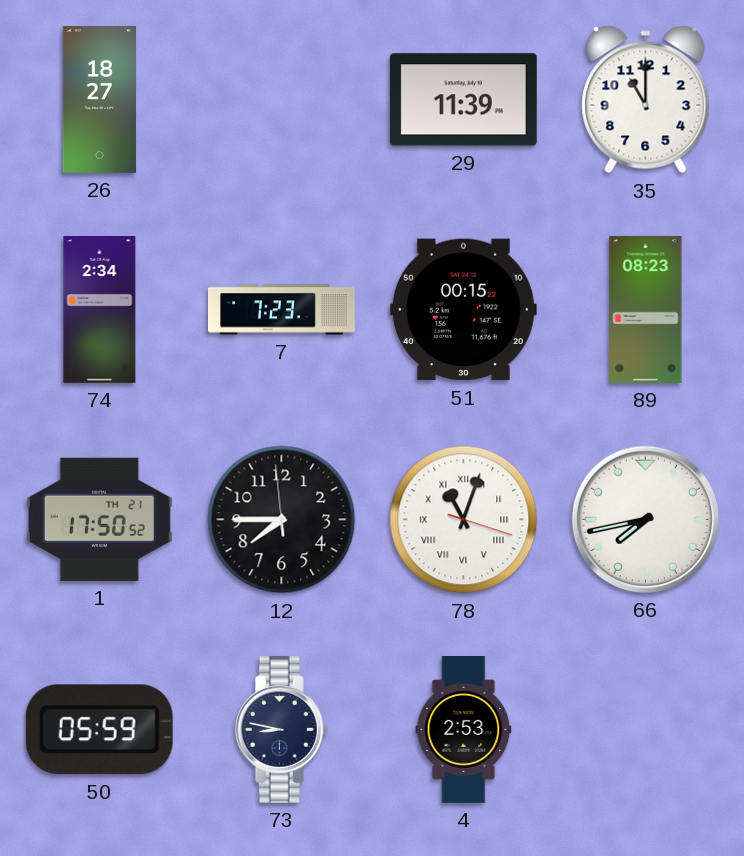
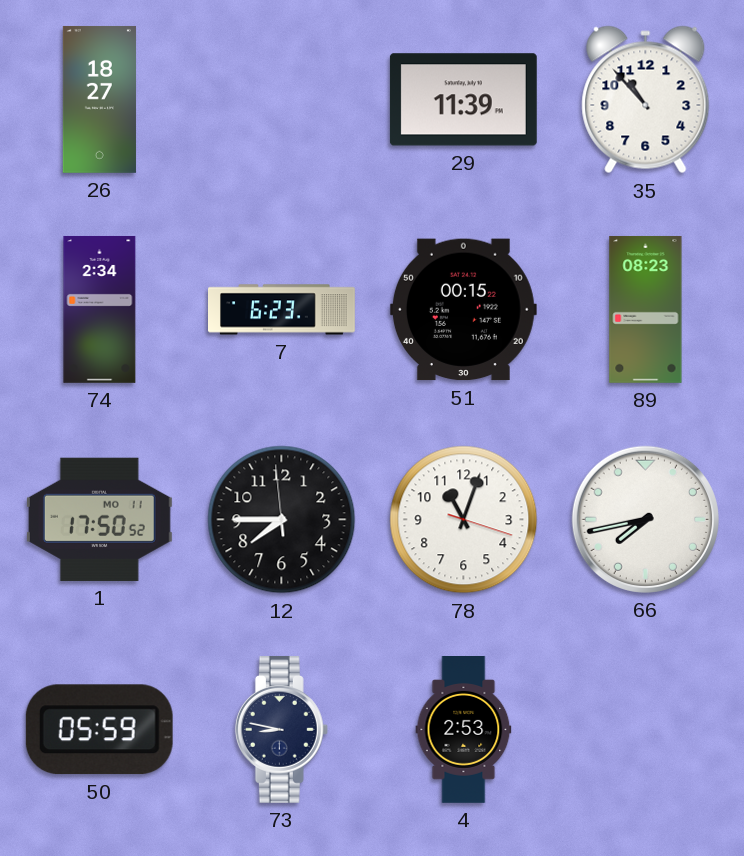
35: 11:00 -> 10:53
7: 7:23 -> 6:23
1 date: TH 21 -> MO 11
78 numerals: Roman -> Arabic
